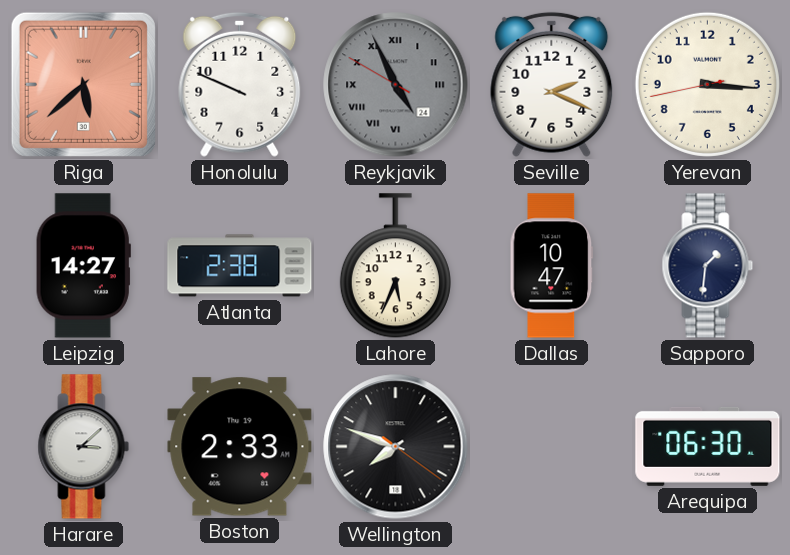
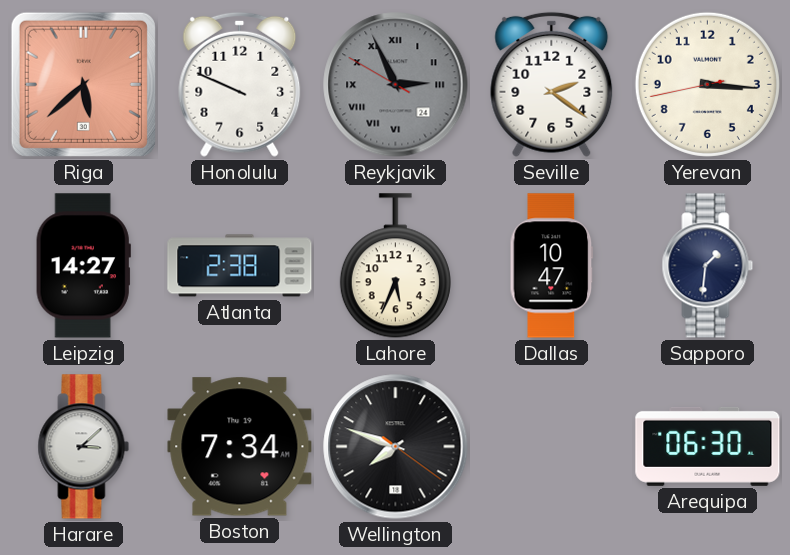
Reykjavik: 4:55 -> 2:55
Seville: 2:19 -> 2:21
Boston: 2:33 -> 7:34
